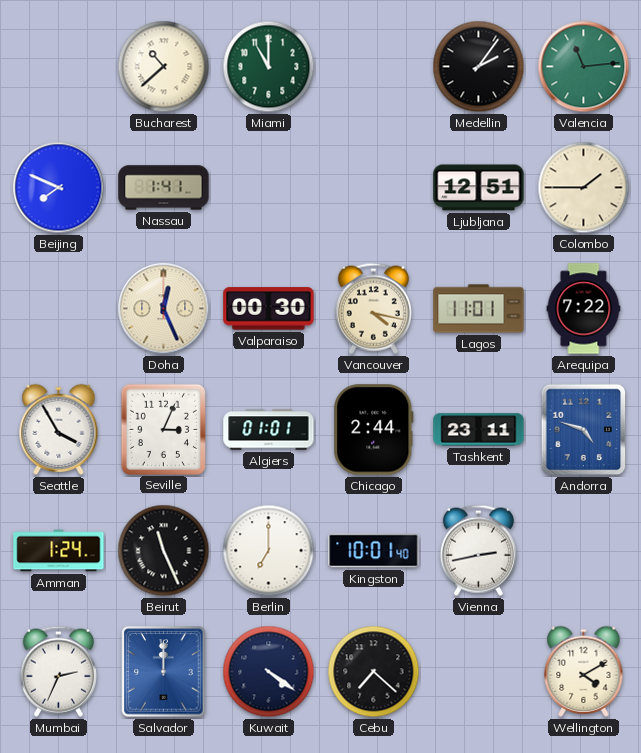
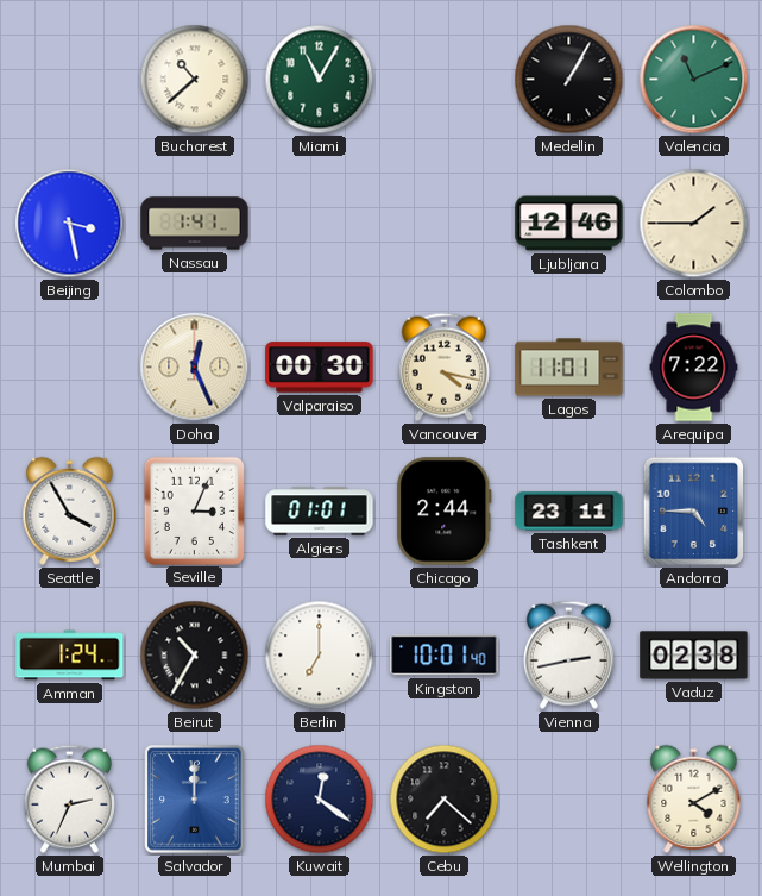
Miami: 11:00 -> 11:05
Medellin: 2:06 -> 1:05
Valencia: 11:14 -> 11:11
Beijing: 7:49 -> 3:28
Ljubljana: 12:51 -> 12:46
Andorra: 4:48 -> 4:45
Beirut: 11:26 -> 10:35
Vaduz: none -> 02:38
Kuwait: 4:21 -> 12:21
